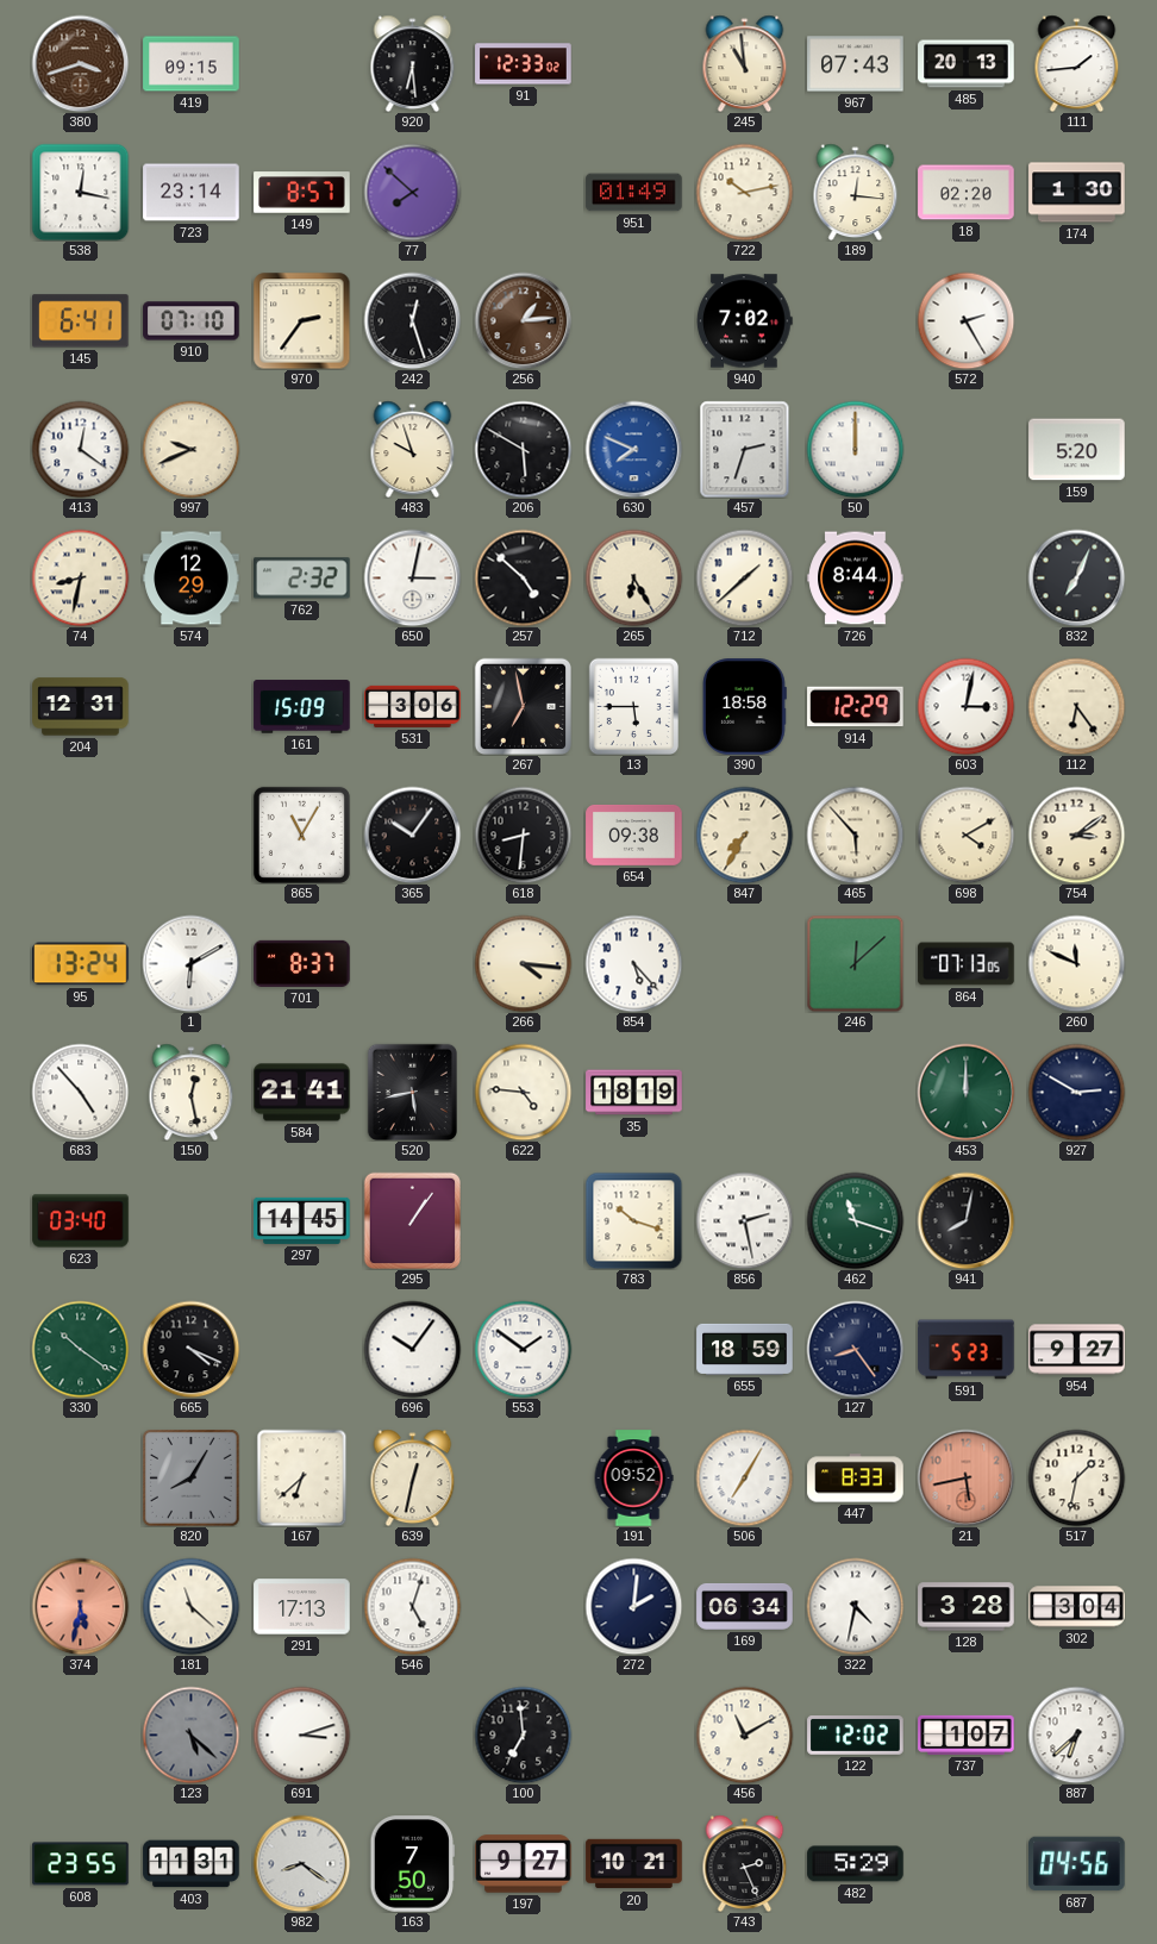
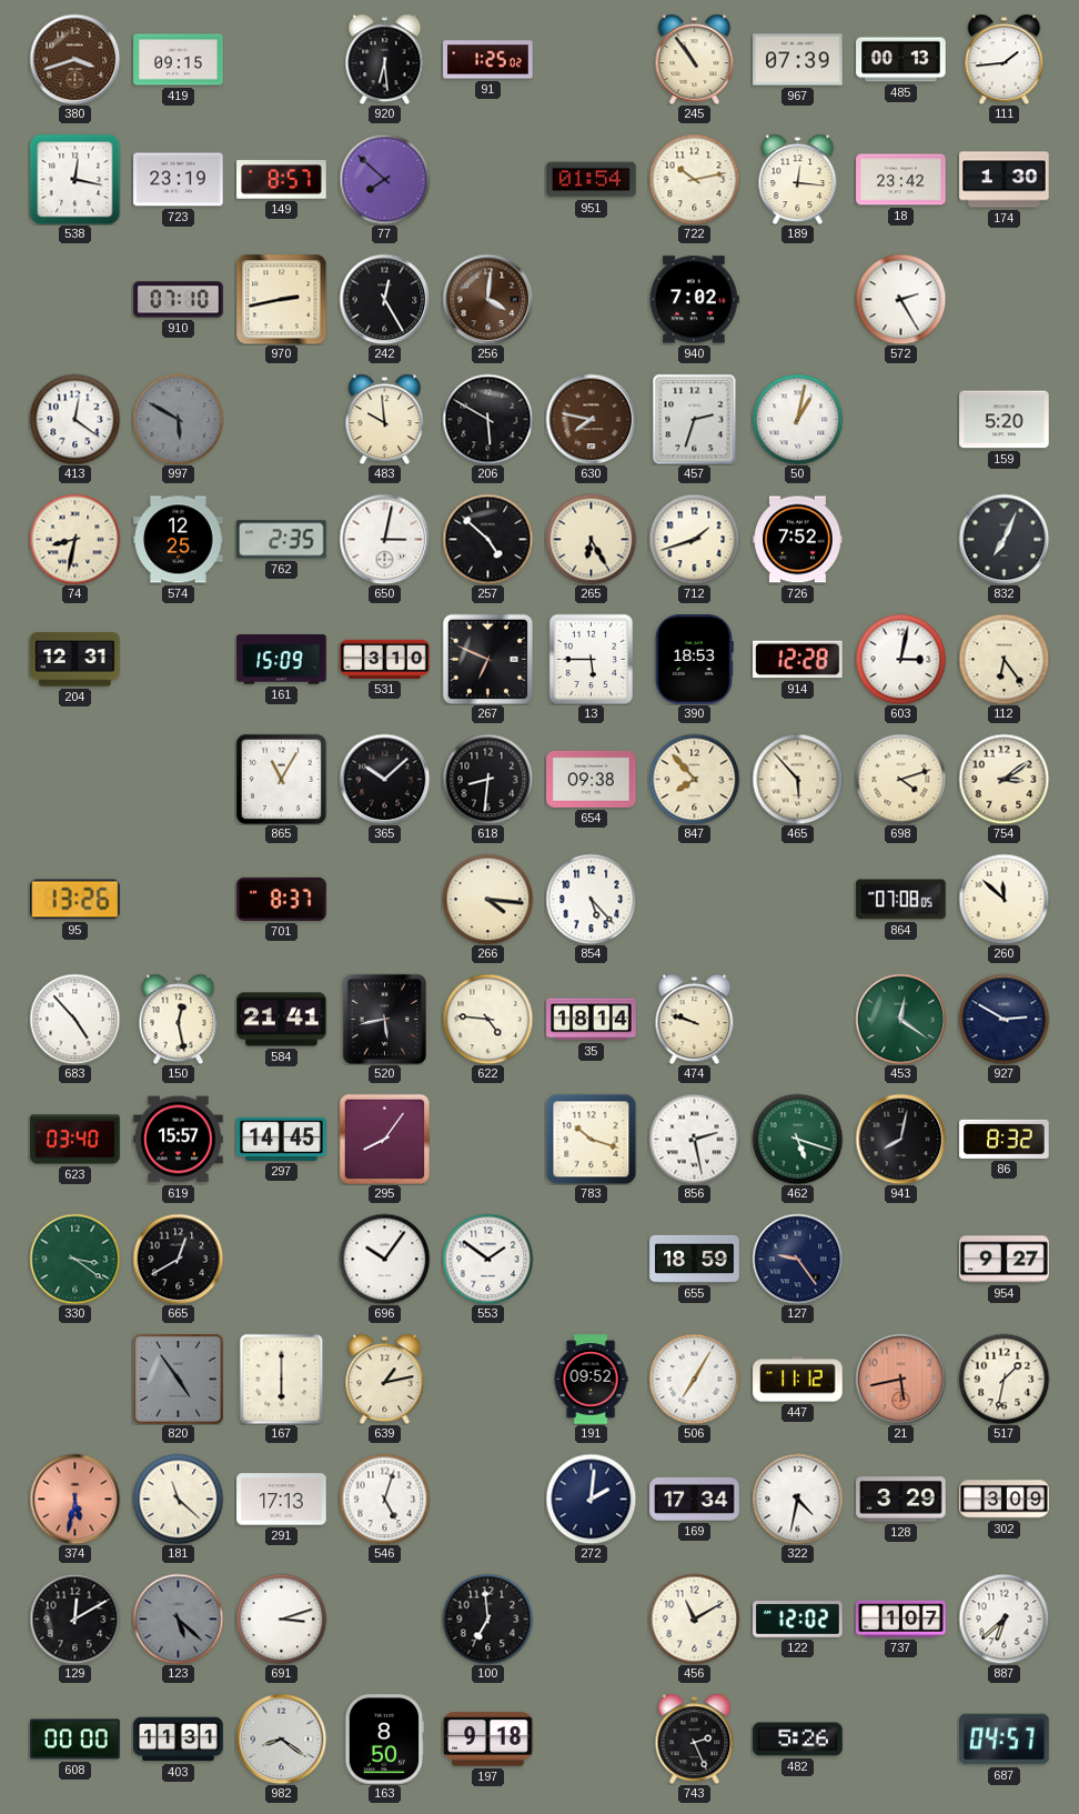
91: 12:33 -> 1:25
245: 10:59 -> 10:54
967: 07:43 -> 07:39
485: 20:13 -> 00:13
723: 23:14 -> 23:19
951: 01:49 -> 01:54
18: 02:20 -> 23:42
145: 6:41 -> none
970: 2:36 -> 2:43
242: 12:27 -> 12:25
256: 1:14 -> 4:01
997: 9:41 -> 5:50
997 dial: cream -> grey
483: 9:57 -> 9:59
630: 7:49 -> 7:47
630 dial: blue -> brown
50: 12:00 -> 1:02
574: 12:29 -> 12:25
762: 2:32 -> 2:35
712: 1:38 -> 1:42
726: 8:44 -> 7:52
531: 3:06 -> 3:10
267: 6:58 -> 6:49
390: 18:58 -> 18:53
914: 12:29 -> 12:28
365: 10:06 -> 10:08
847: 7:35 -> 7:53
698: 4:10 -> 4:12
95: 13:24 -> 13:26
1: 6:10 -> none
246: 12:08 -> none
864: 07:13 -> 07:08
260: 11:49 -> 11:52
35: 18:19 -> 18:14
474: none -> 9:48
453: 12:00 -> 12:21
619: none -> 15:57
295: 1:06 -> 8:06
462: 11:18 -> 5:18
86: none -> 8:32
330: 10:21 -> 3:21
665: 4:19 -> 12:40
127: 8:24 -> 9:24
591: 5:23 -> none
820: 8:05 -> 4:54
167: 6:38 -> 6:00
639: 12:32 -> 1:13
447: 8:33 -> 11:12
169: 06:34 -> 17:34
128: 3:28 -> 3:29
302: 3:04 -> 3:09
129: none -> 12:10
608: 23:55 -> 00:00
163: 7:50 -> 8:50
197: 9:27 -> 9:18
20: 10:21 -> none
482: 5:29 -> 5:26
687: 04:56 -> 04:57
